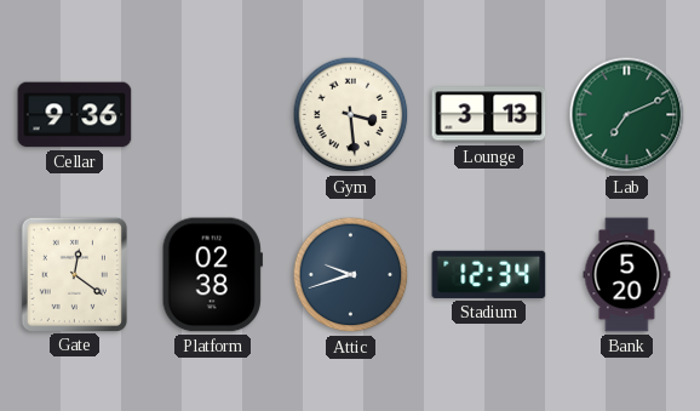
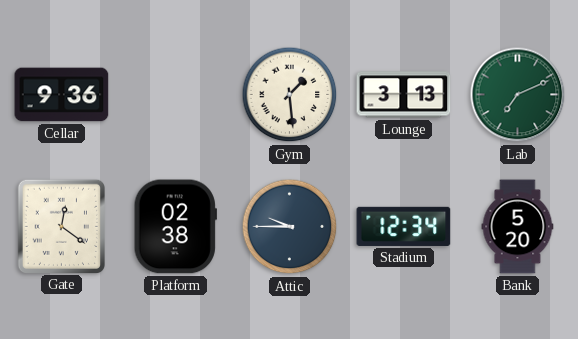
Gym: 3:29 -> 1:29
Attic: 9:42 -> 9:45
